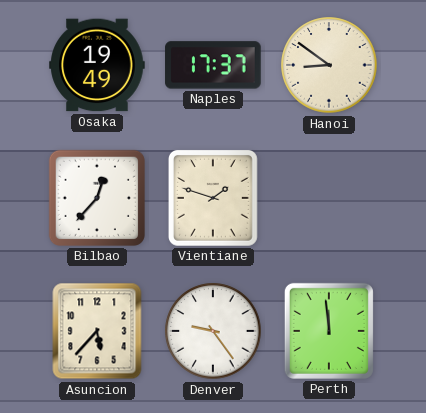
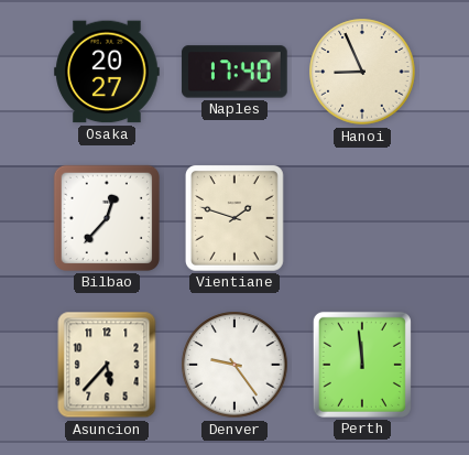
Osaka: 19:49 -> 20:27
Naples: 17:37 -> 17:40
Hanoi: 8:51 -> 8:56
